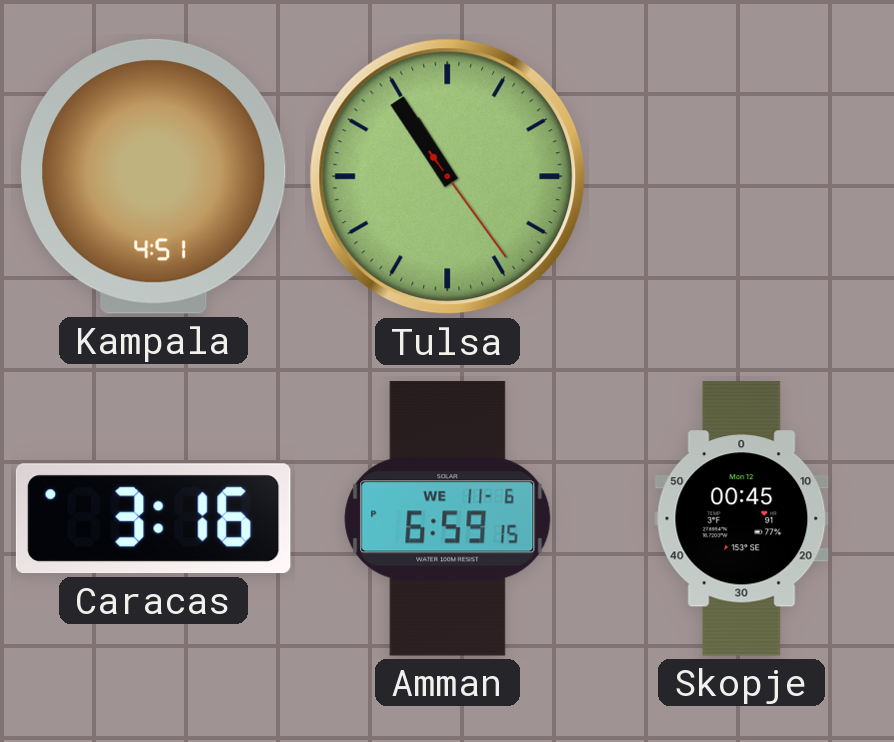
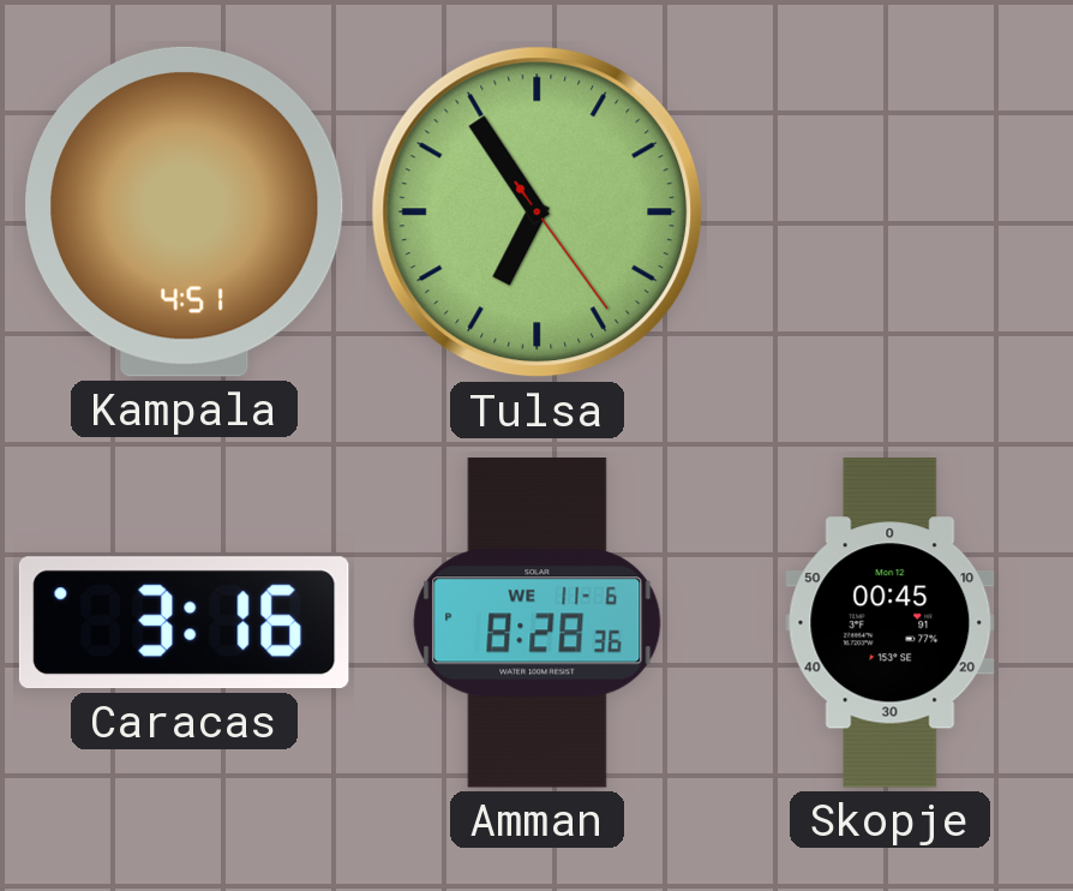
Tulsa: 10:54 -> 6:54
Amman: 6:59 -> 8:28
